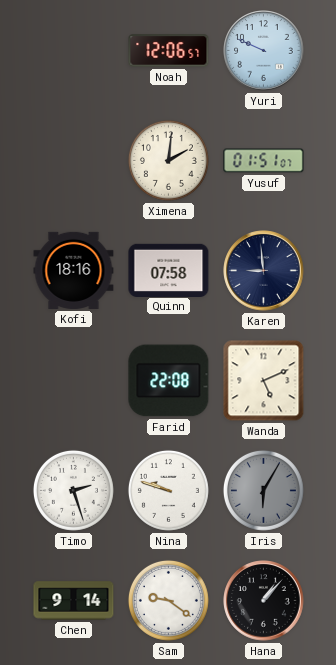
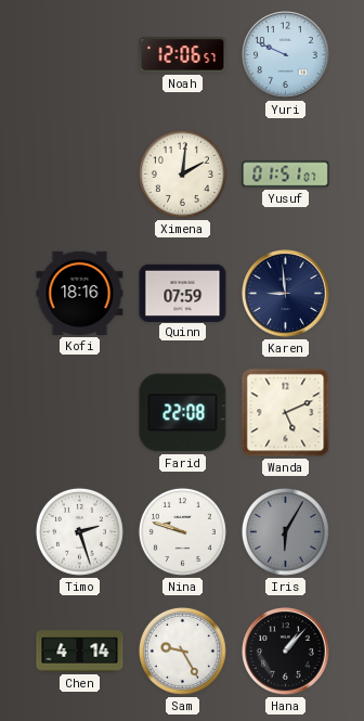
Quinn: 07:58 -> 07:59
Chen: 9:14 -> 4:14
Sam: 9:21 -> 9:25
